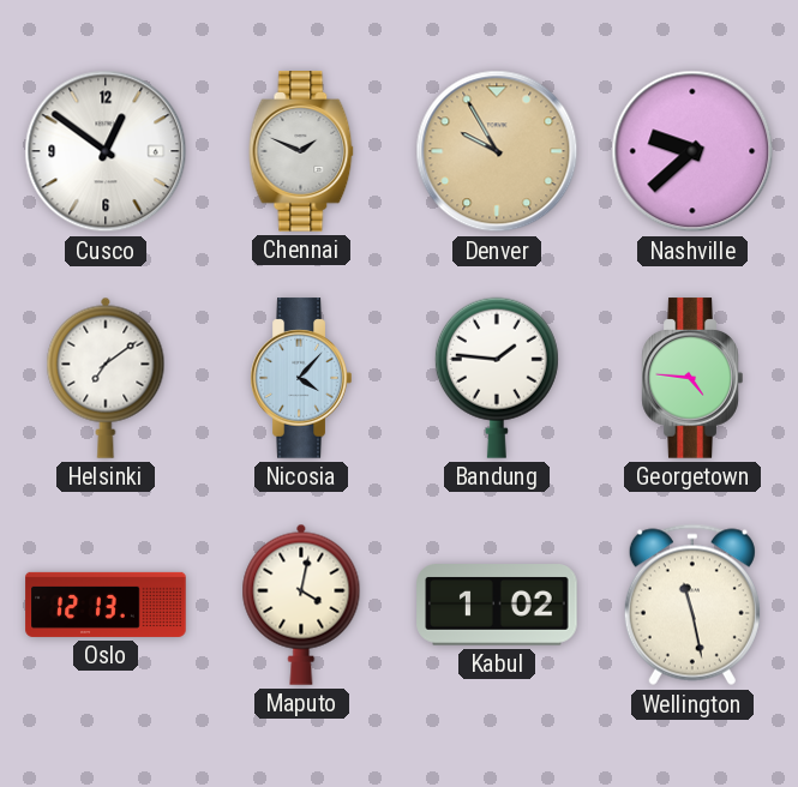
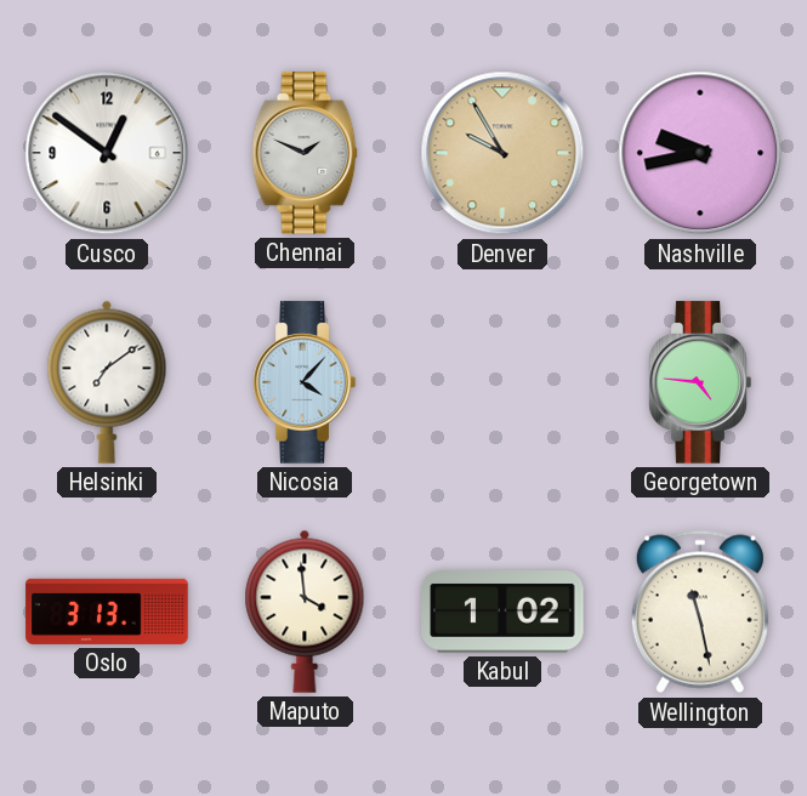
Nashville: 9:38 -> 9:43
Bandung: 1:46 -> none
Oslo: 12:13 -> 3:13
Maputo: 4:02 -> 3:59
